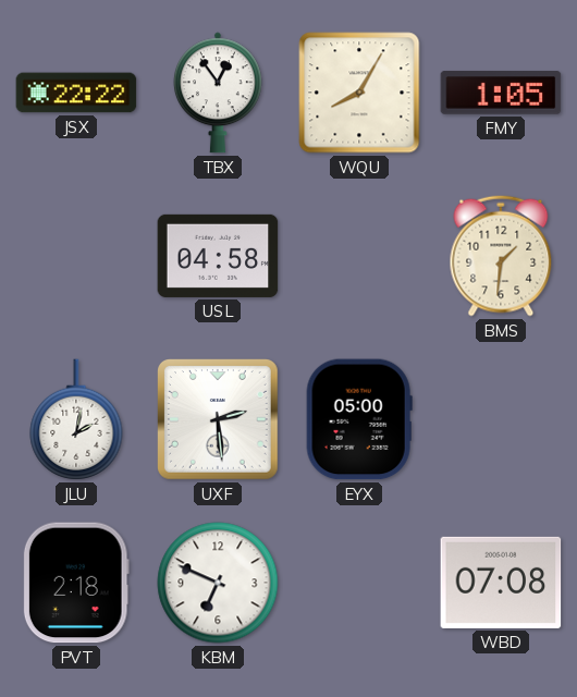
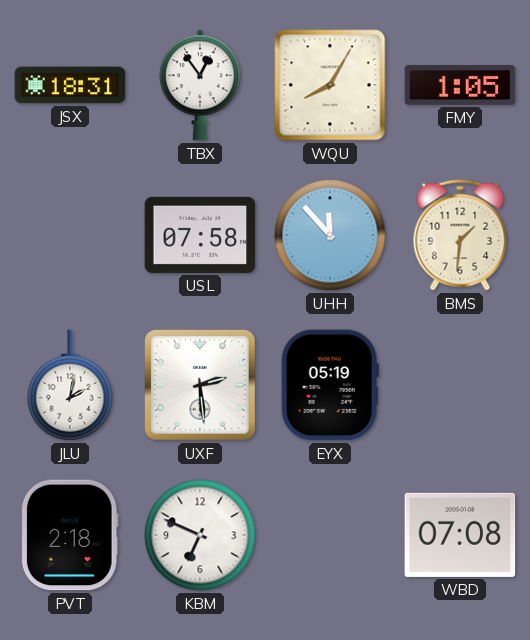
JSX: 22:22 -> 18:31
USL: 04:58 -> 07:58
UHH: none -> 11:53
EYX: 05:00 -> 05:19
